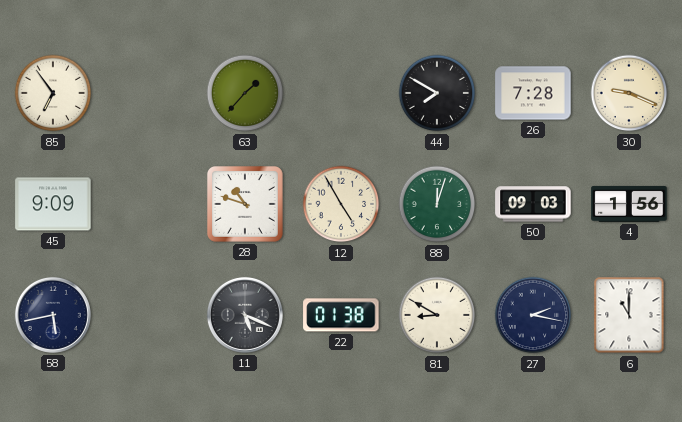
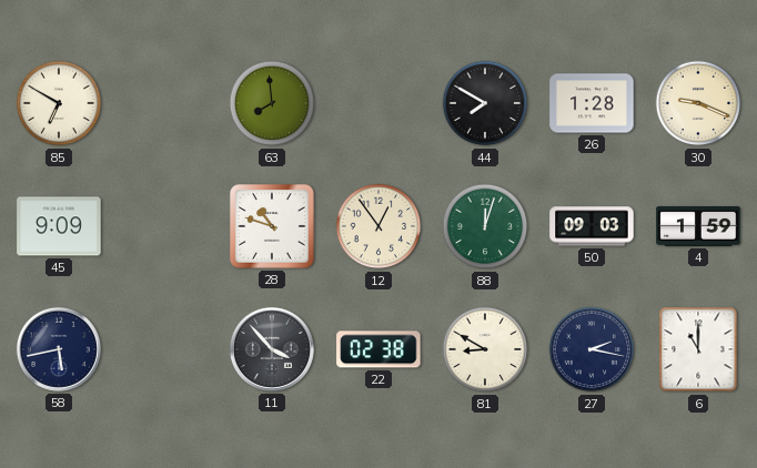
85: 6:54 -> 6:50
63: 1:37 -> 7:59
26: 7:28 -> 1:28
12: 4:55 -> 12:54
4: 1:56 -> 1:59
11: 5:19 -> 3:53
22: 01:38 -> 02:38
